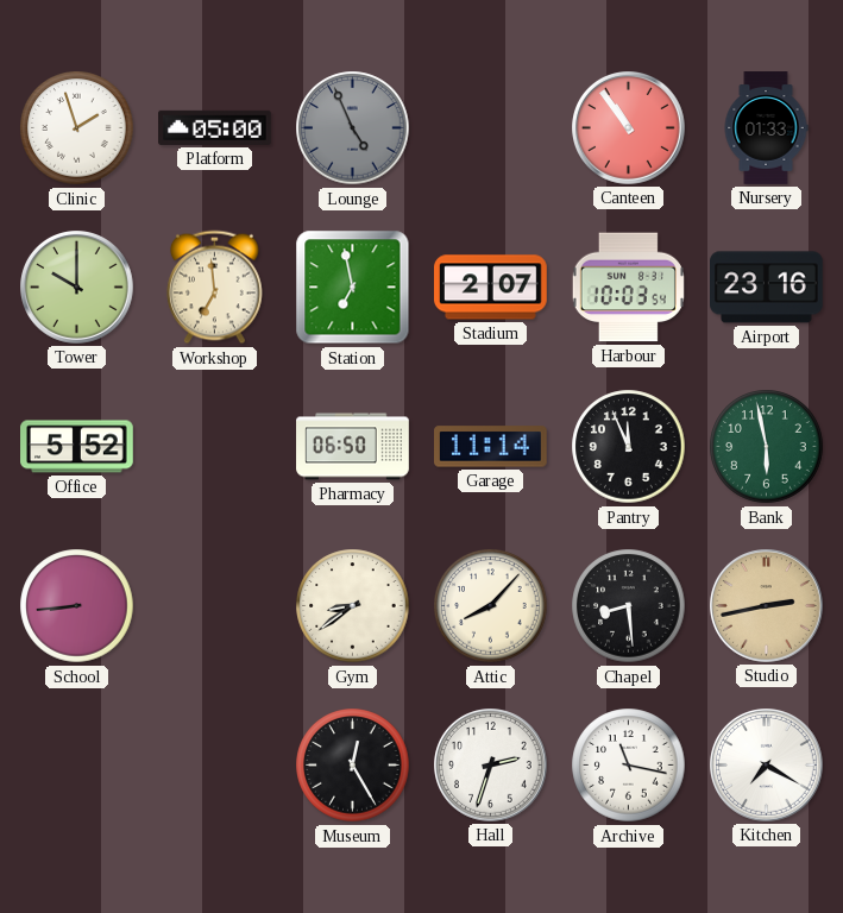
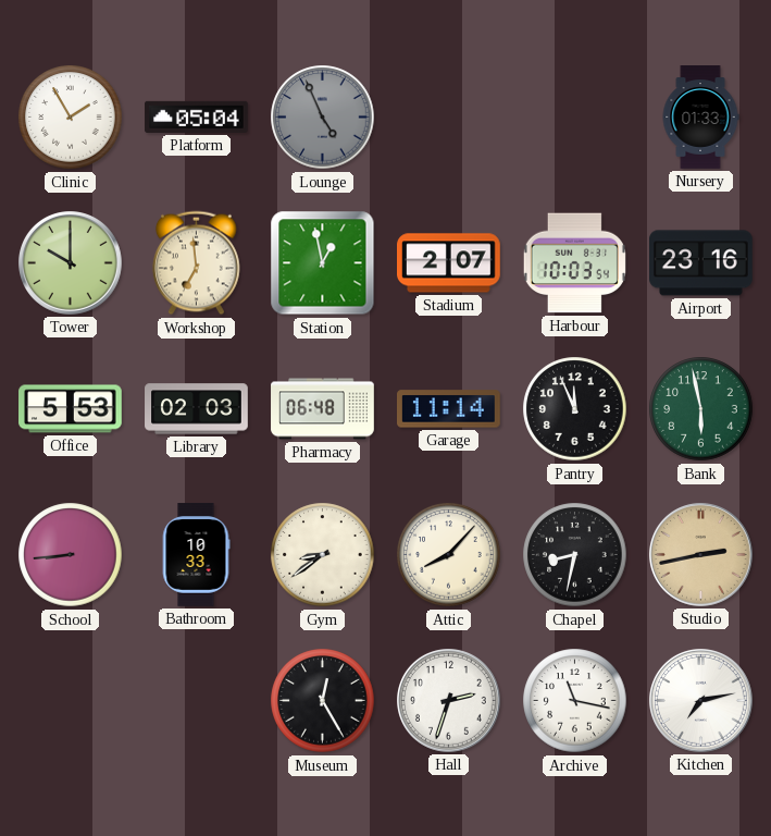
Clinic: 1:57 -> 1:55
Platform: 05:00 -> 05:04
Canteen: 10:54 -> none
Station: 6:58 -> 12:58
Office: 5:52 -> 5:53
Library: none -> 02:03
Pharmacy: 06:50 -> 06:48
Bathroom: none -> 10:33
Chapel: 8:29 -> 8:32
Kitchen: 7:20 -> 7:13
